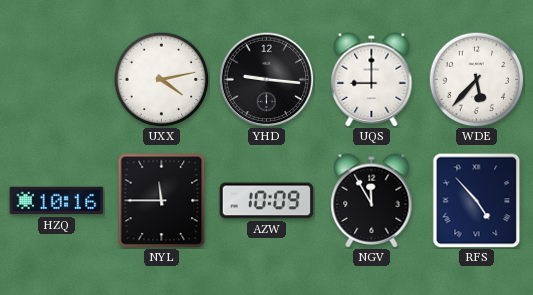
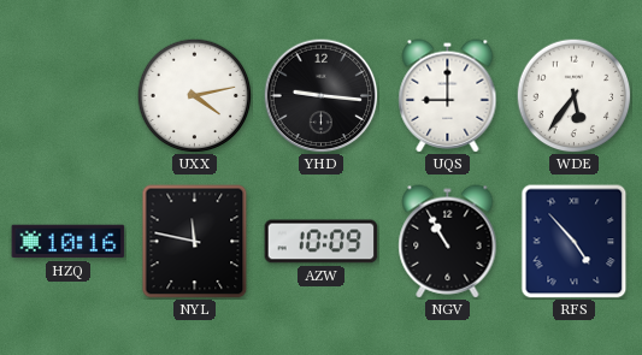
WDE: 5:37 -> 5:36
NYL: 11:45 -> 11:47
NGV: 11:55 -> 10:55
